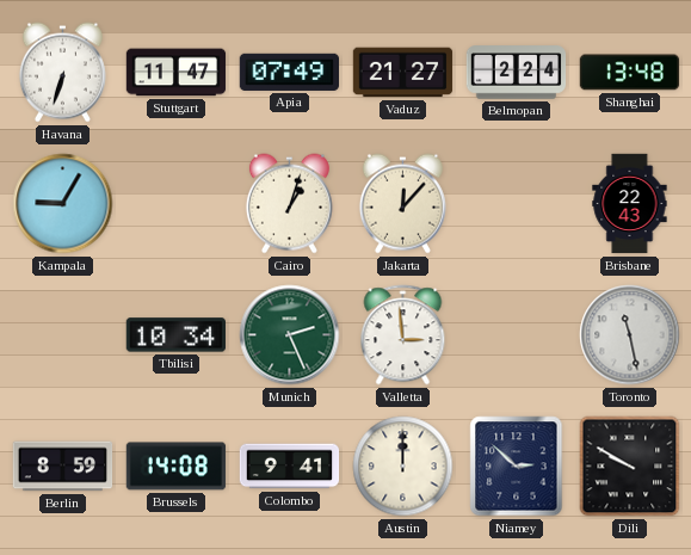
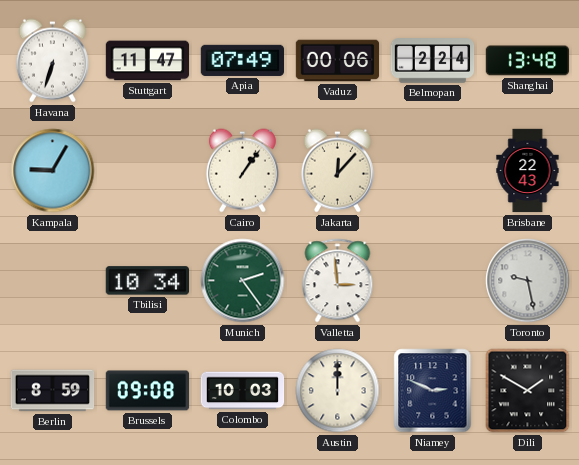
Vaduz: 21:27 -> 00:06
Cairo: 1:03 -> 1:06
Munich: 2:26 -> 2:24
Toronto: 11:28 -> 9:28
Brussels: 14:08 -> 09:08
Colombo: 9:41 -> 10:03
Niamey: 2:52 -> 2:49
Dili: 9:50 -> 1:50
